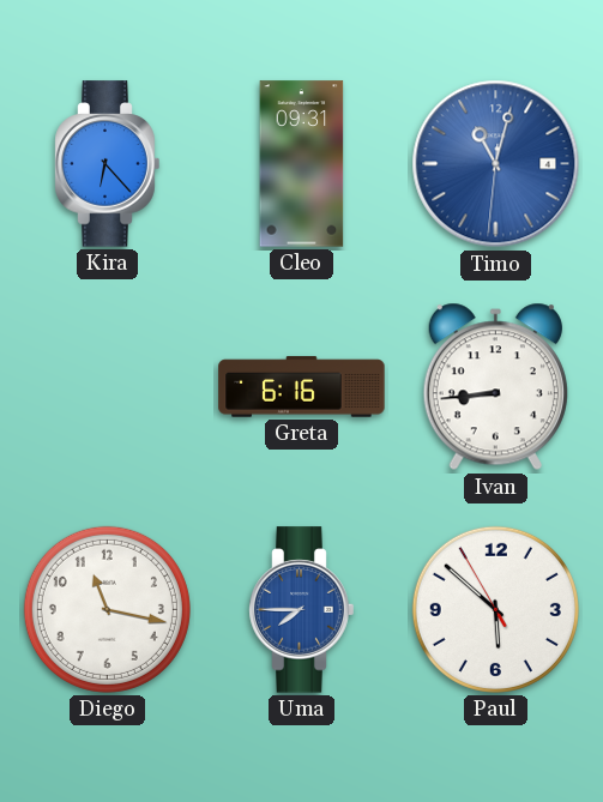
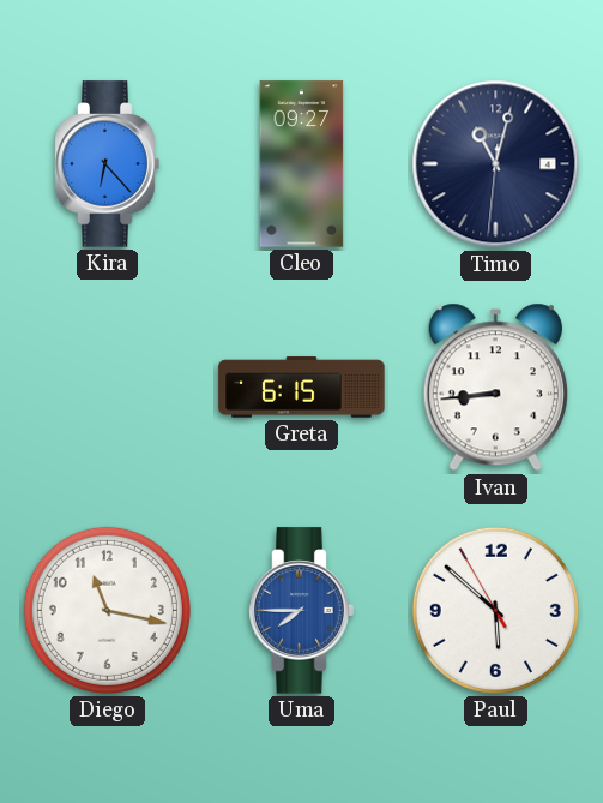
Cleo: 09:31 -> 09:27
Timo dial: blue -> navy
Greta: 6:16 -> 6:15
